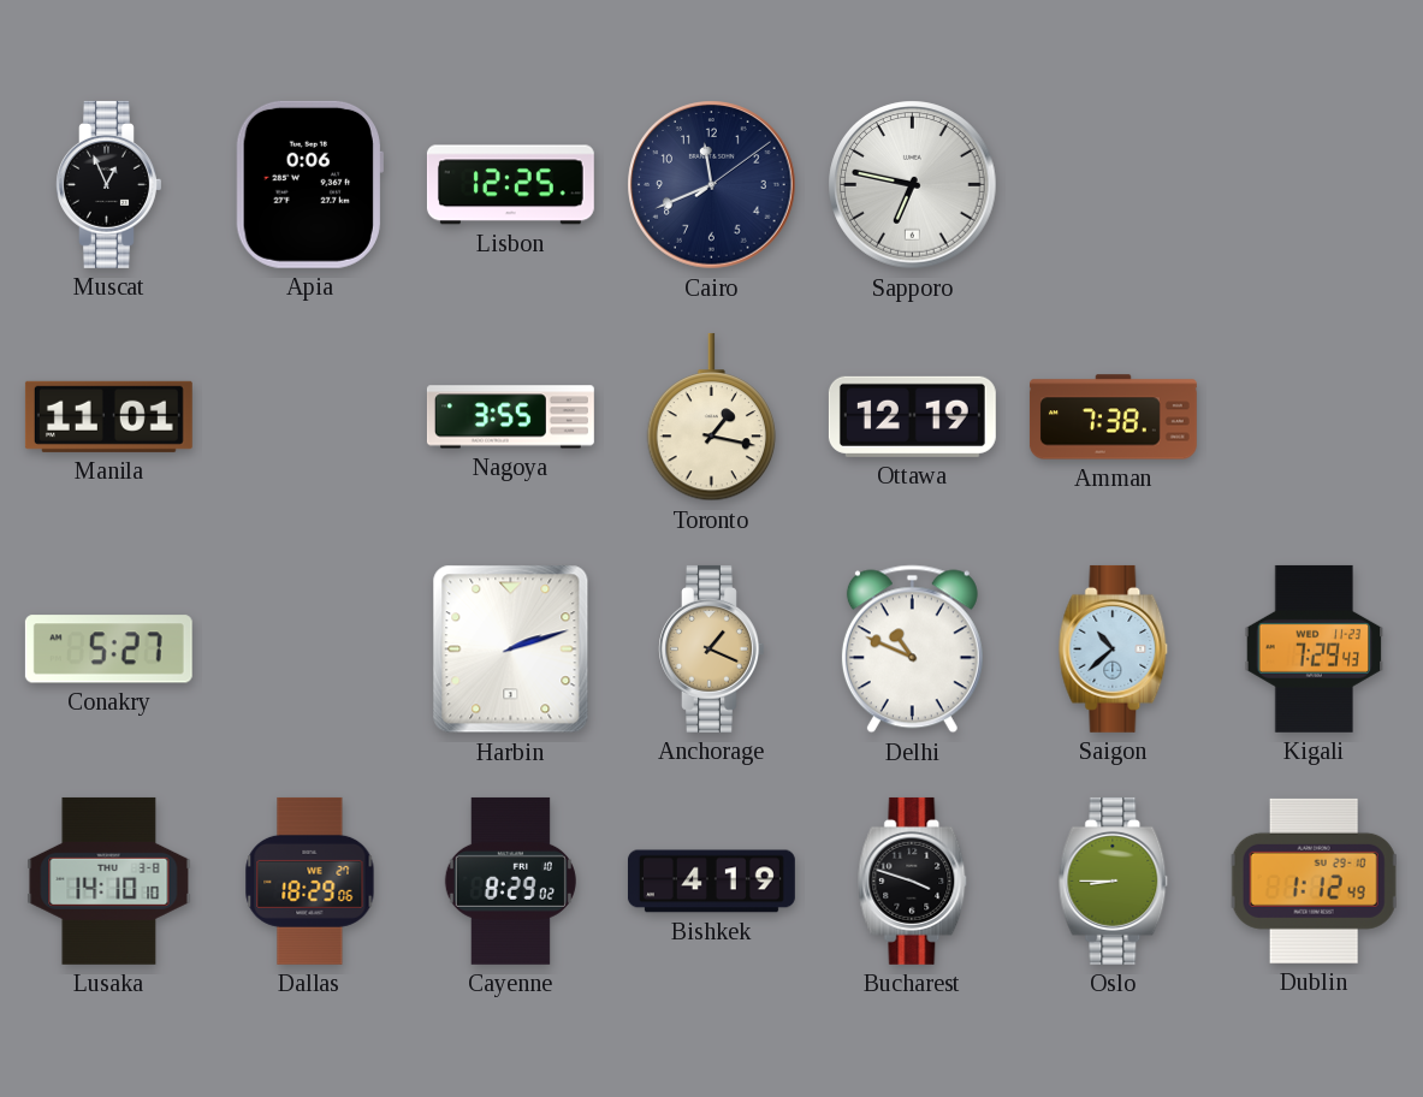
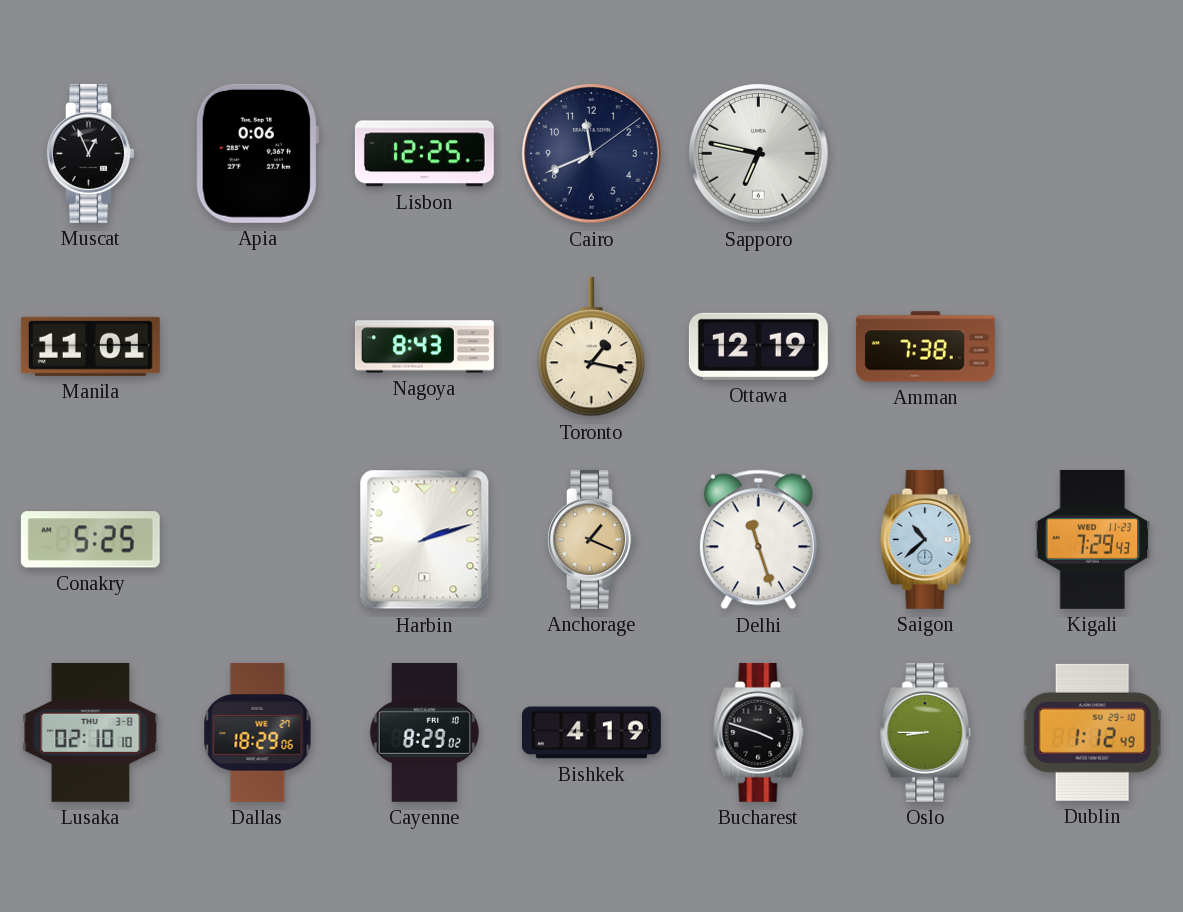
Nagoya: 3:55 -> 8:43
Conakry: 5:27 -> 5:25
Delhi: 10:49 -> 11:27
Lusaka: 14:10 -> 02:10
